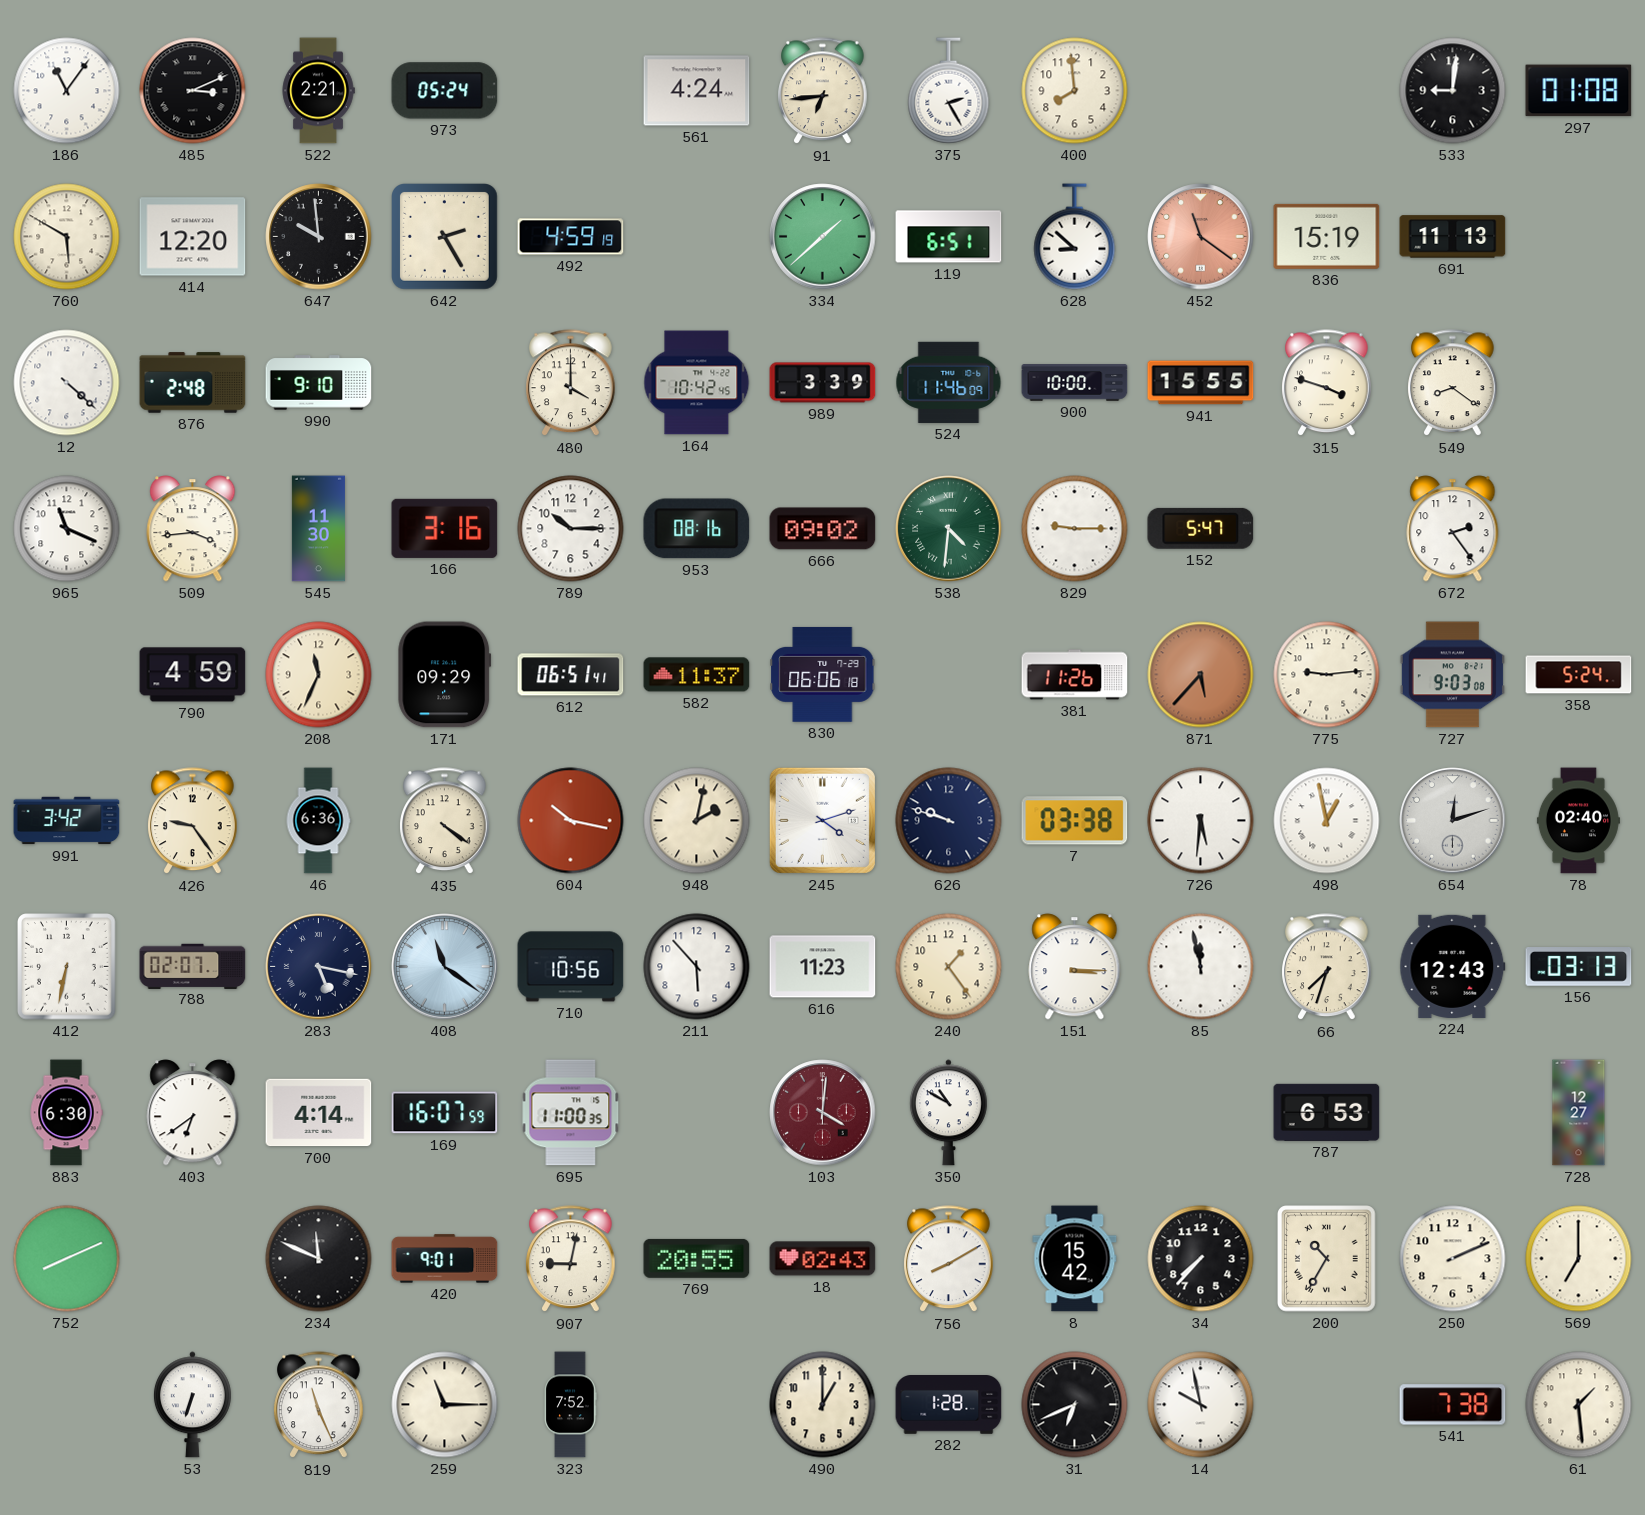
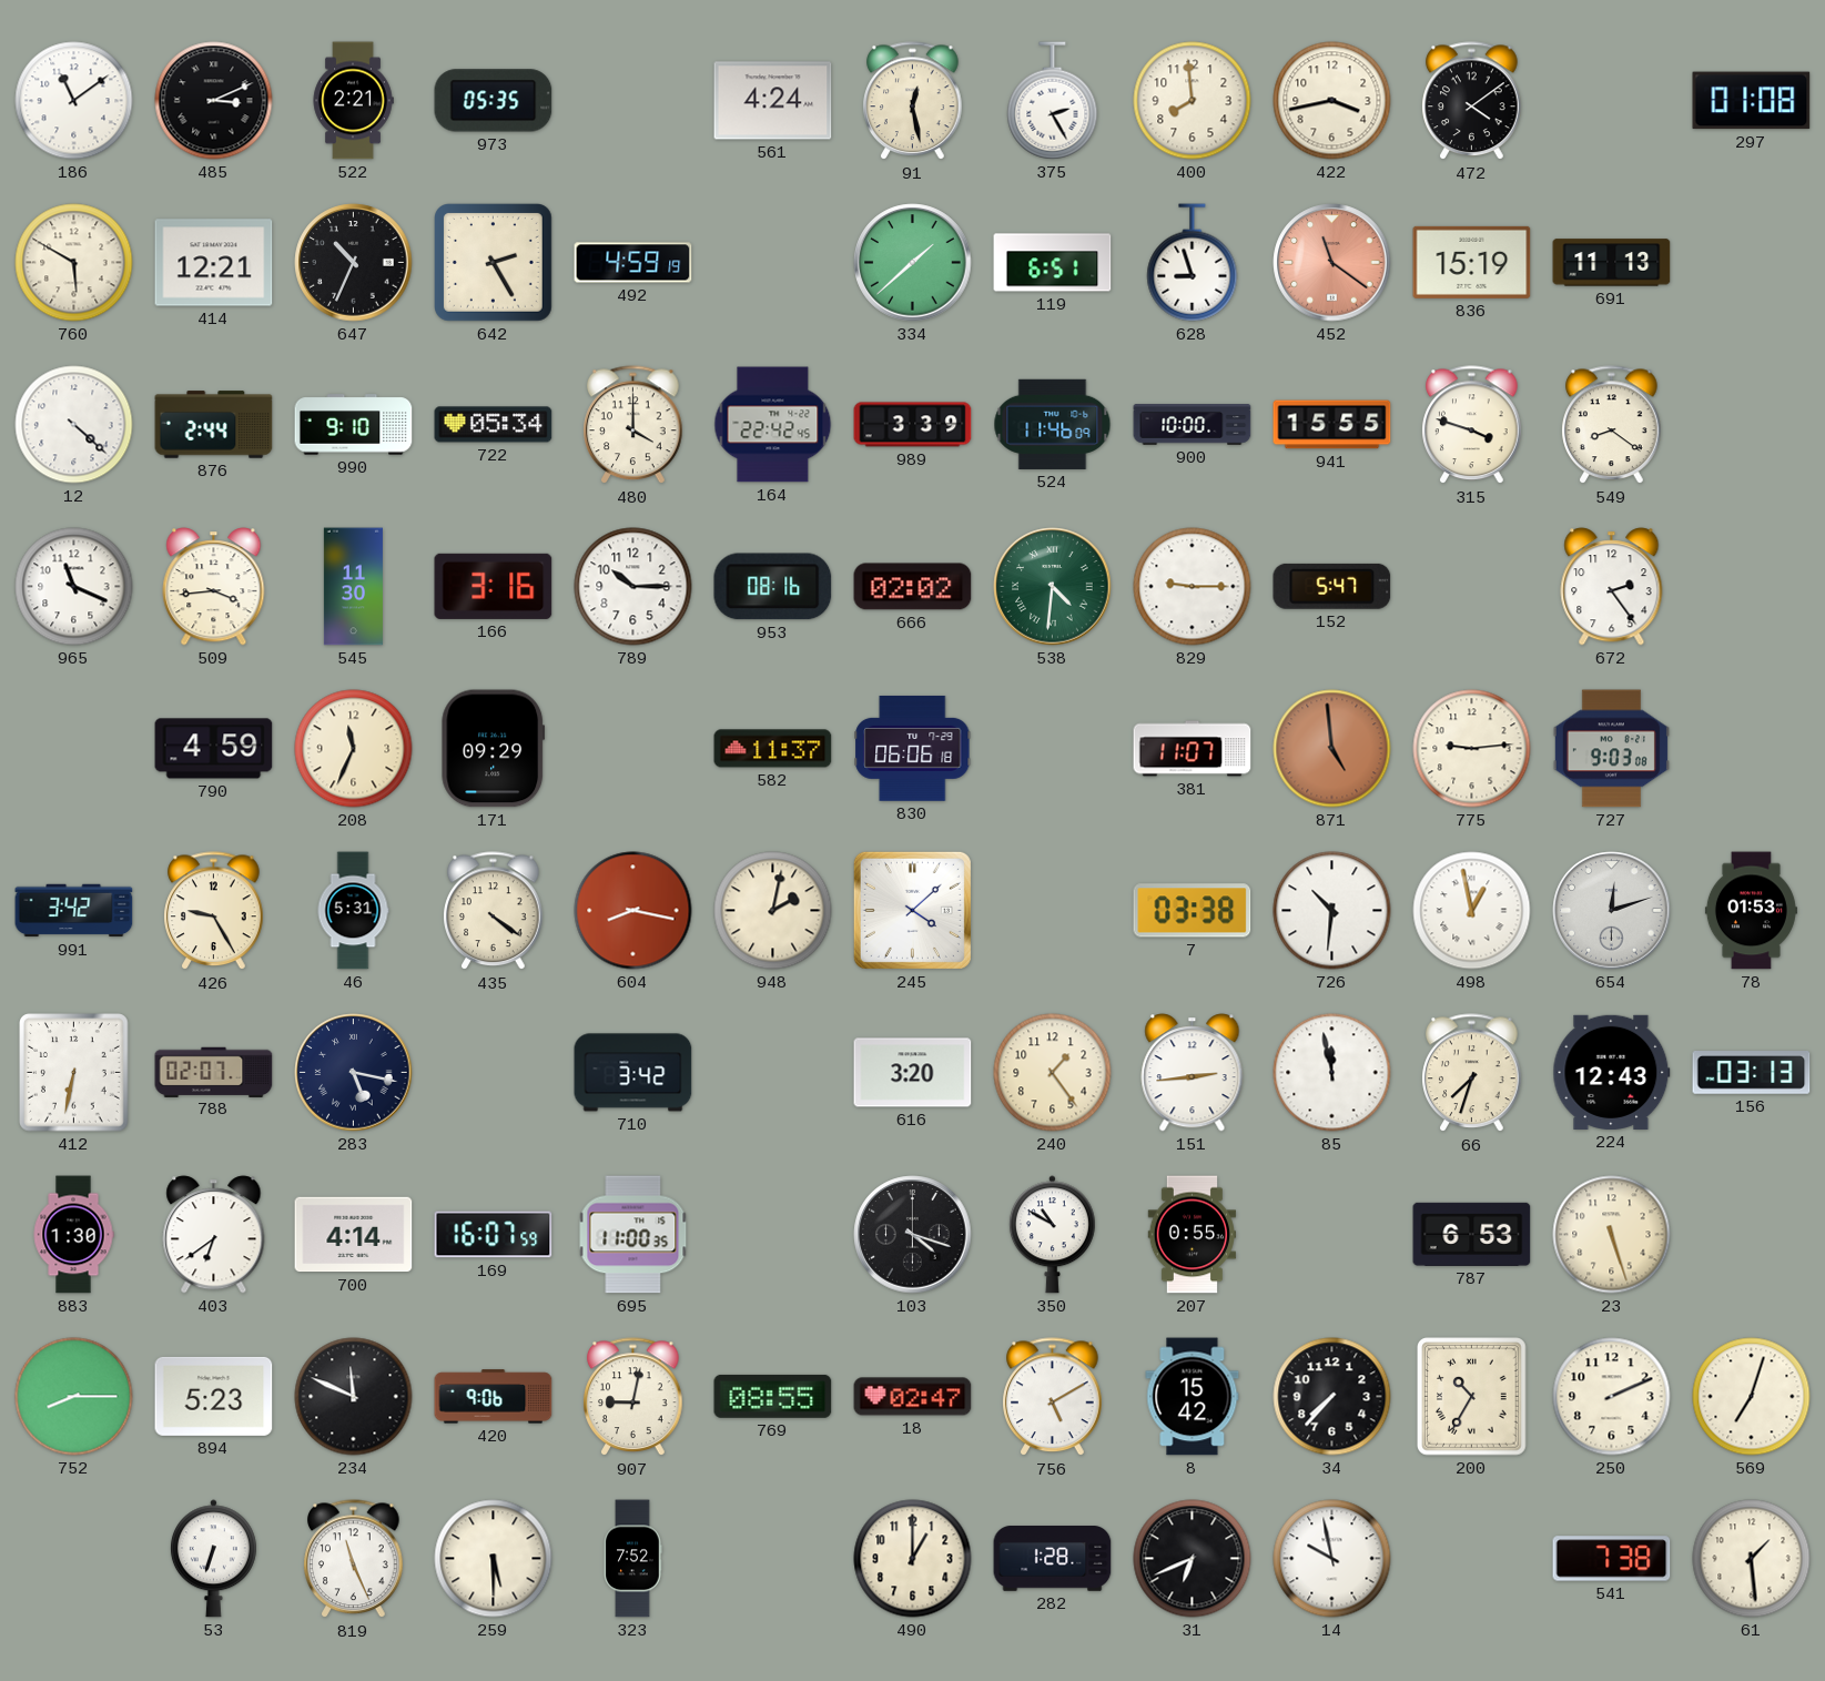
186: 11:06 -> 11:09
973: 05:24 -> 05:35
91: 6:44 -> 12:28
422: none -> 3:43
472: none -> 4:09
533: 9:01 -> none
414: 12:20 -> 12:21
647: 9:59 -> 10:34
628: 8:52 -> 8:57
876: 2:48 -> 2:44
722: none -> 05:34
164: 10:42 -> 22:42
666: 09:02 -> 02:02
612: 06:51 -> none
381: 11:26 -> 11:07
871: 5:37 -> 4:59
358: 5:24 -> none
426: 9:24 -> 9:25
46: 6:36 -> 5:31
604: 10:17 -> 8:17
245: 4:12 -> 4:08
626: 9:48 -> none
726: 5:31 -> 10:31
78: 02:40 -> 01:53
408: 11:21 -> none
710: 10:56 -> 3:42
211: 5:53 -> none
616: 11:23 -> 3:20
151: 3:15 -> 2:44
883: 6:30 -> 1:30
103: 4:01 -> 4:18
103 dial: burgundy -> black
207: none -> 0:55
23: none -> 5:27
728: 12:27 -> none
752: 8:11 -> 8:15
894: none -> 5:23
420: 9:01 -> 9:06
769: 20:55 -> 08:55
18: 02:43 -> 02:47
756: 8:10 -> 5:10
569: 7:00 -> 7:03
259: 11:15 -> 5:30
